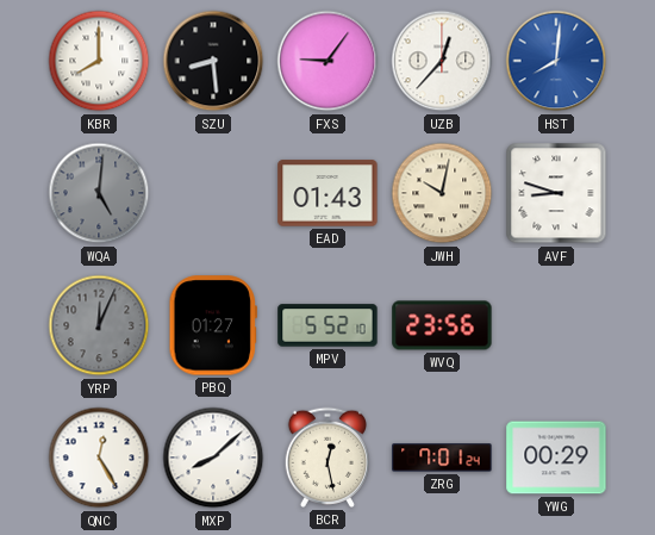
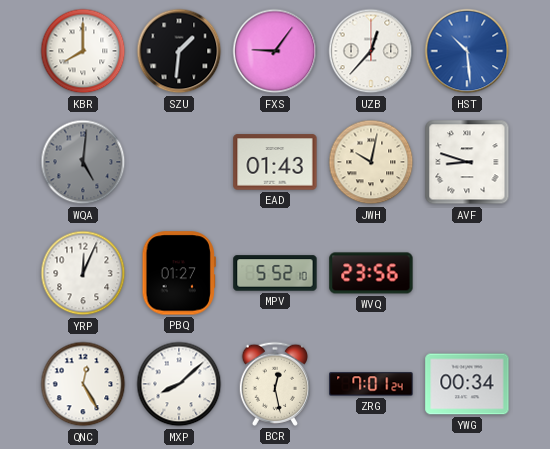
SZU: 8:29 -> 1:31
HST: 8:01 -> 10:29
YRP dial: grey -> white
YWG: 00:29 -> 00:34
